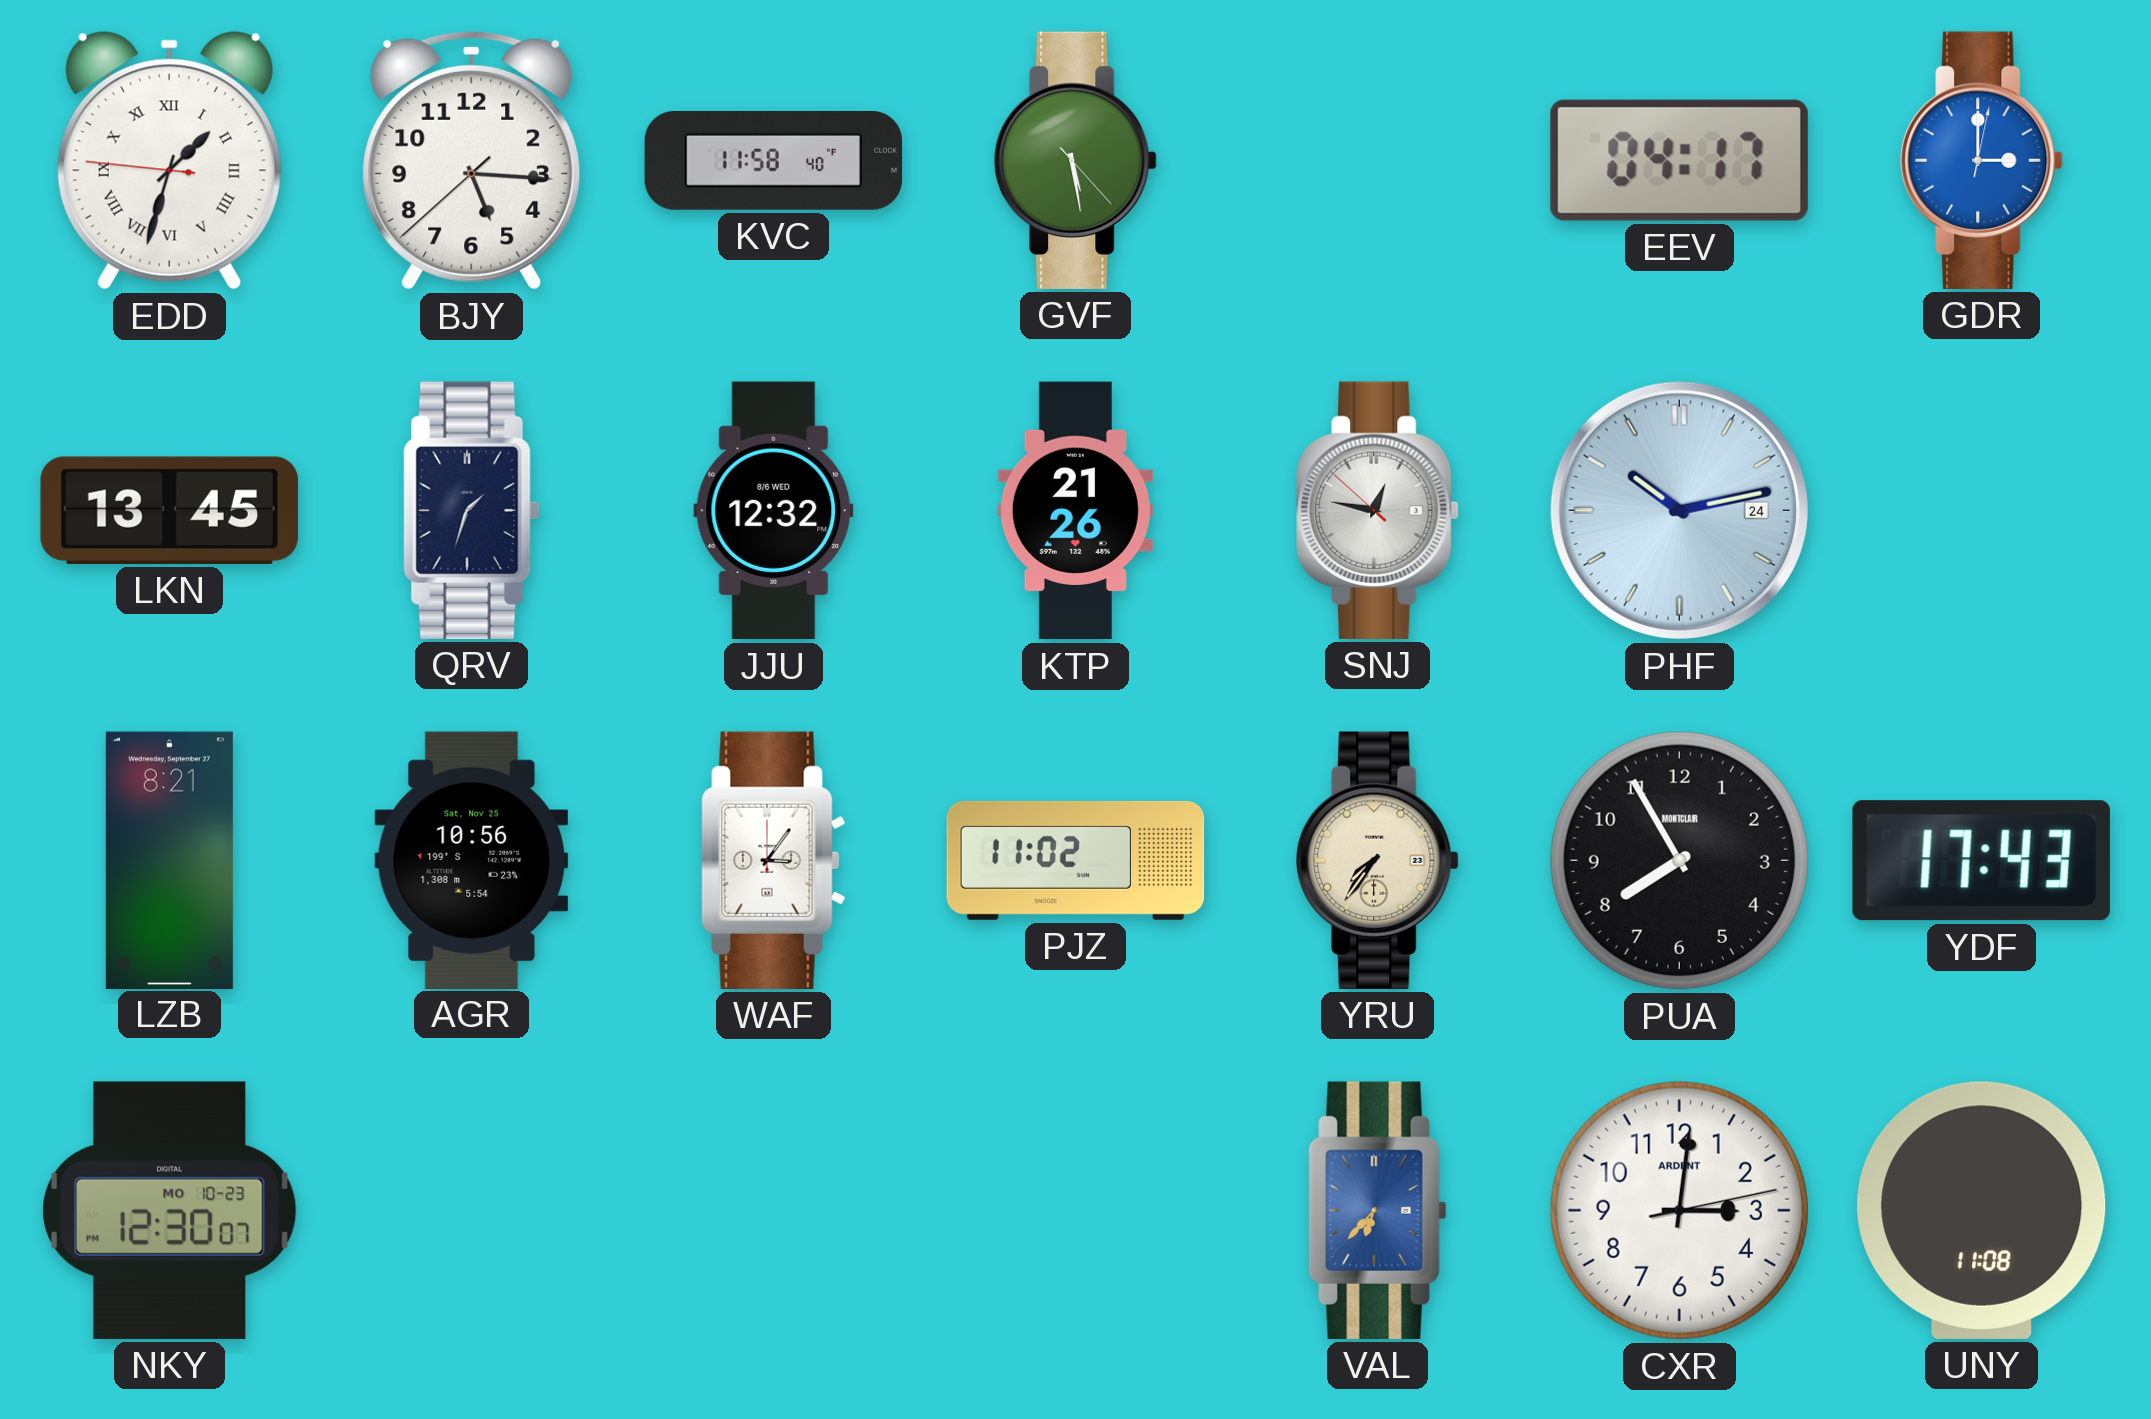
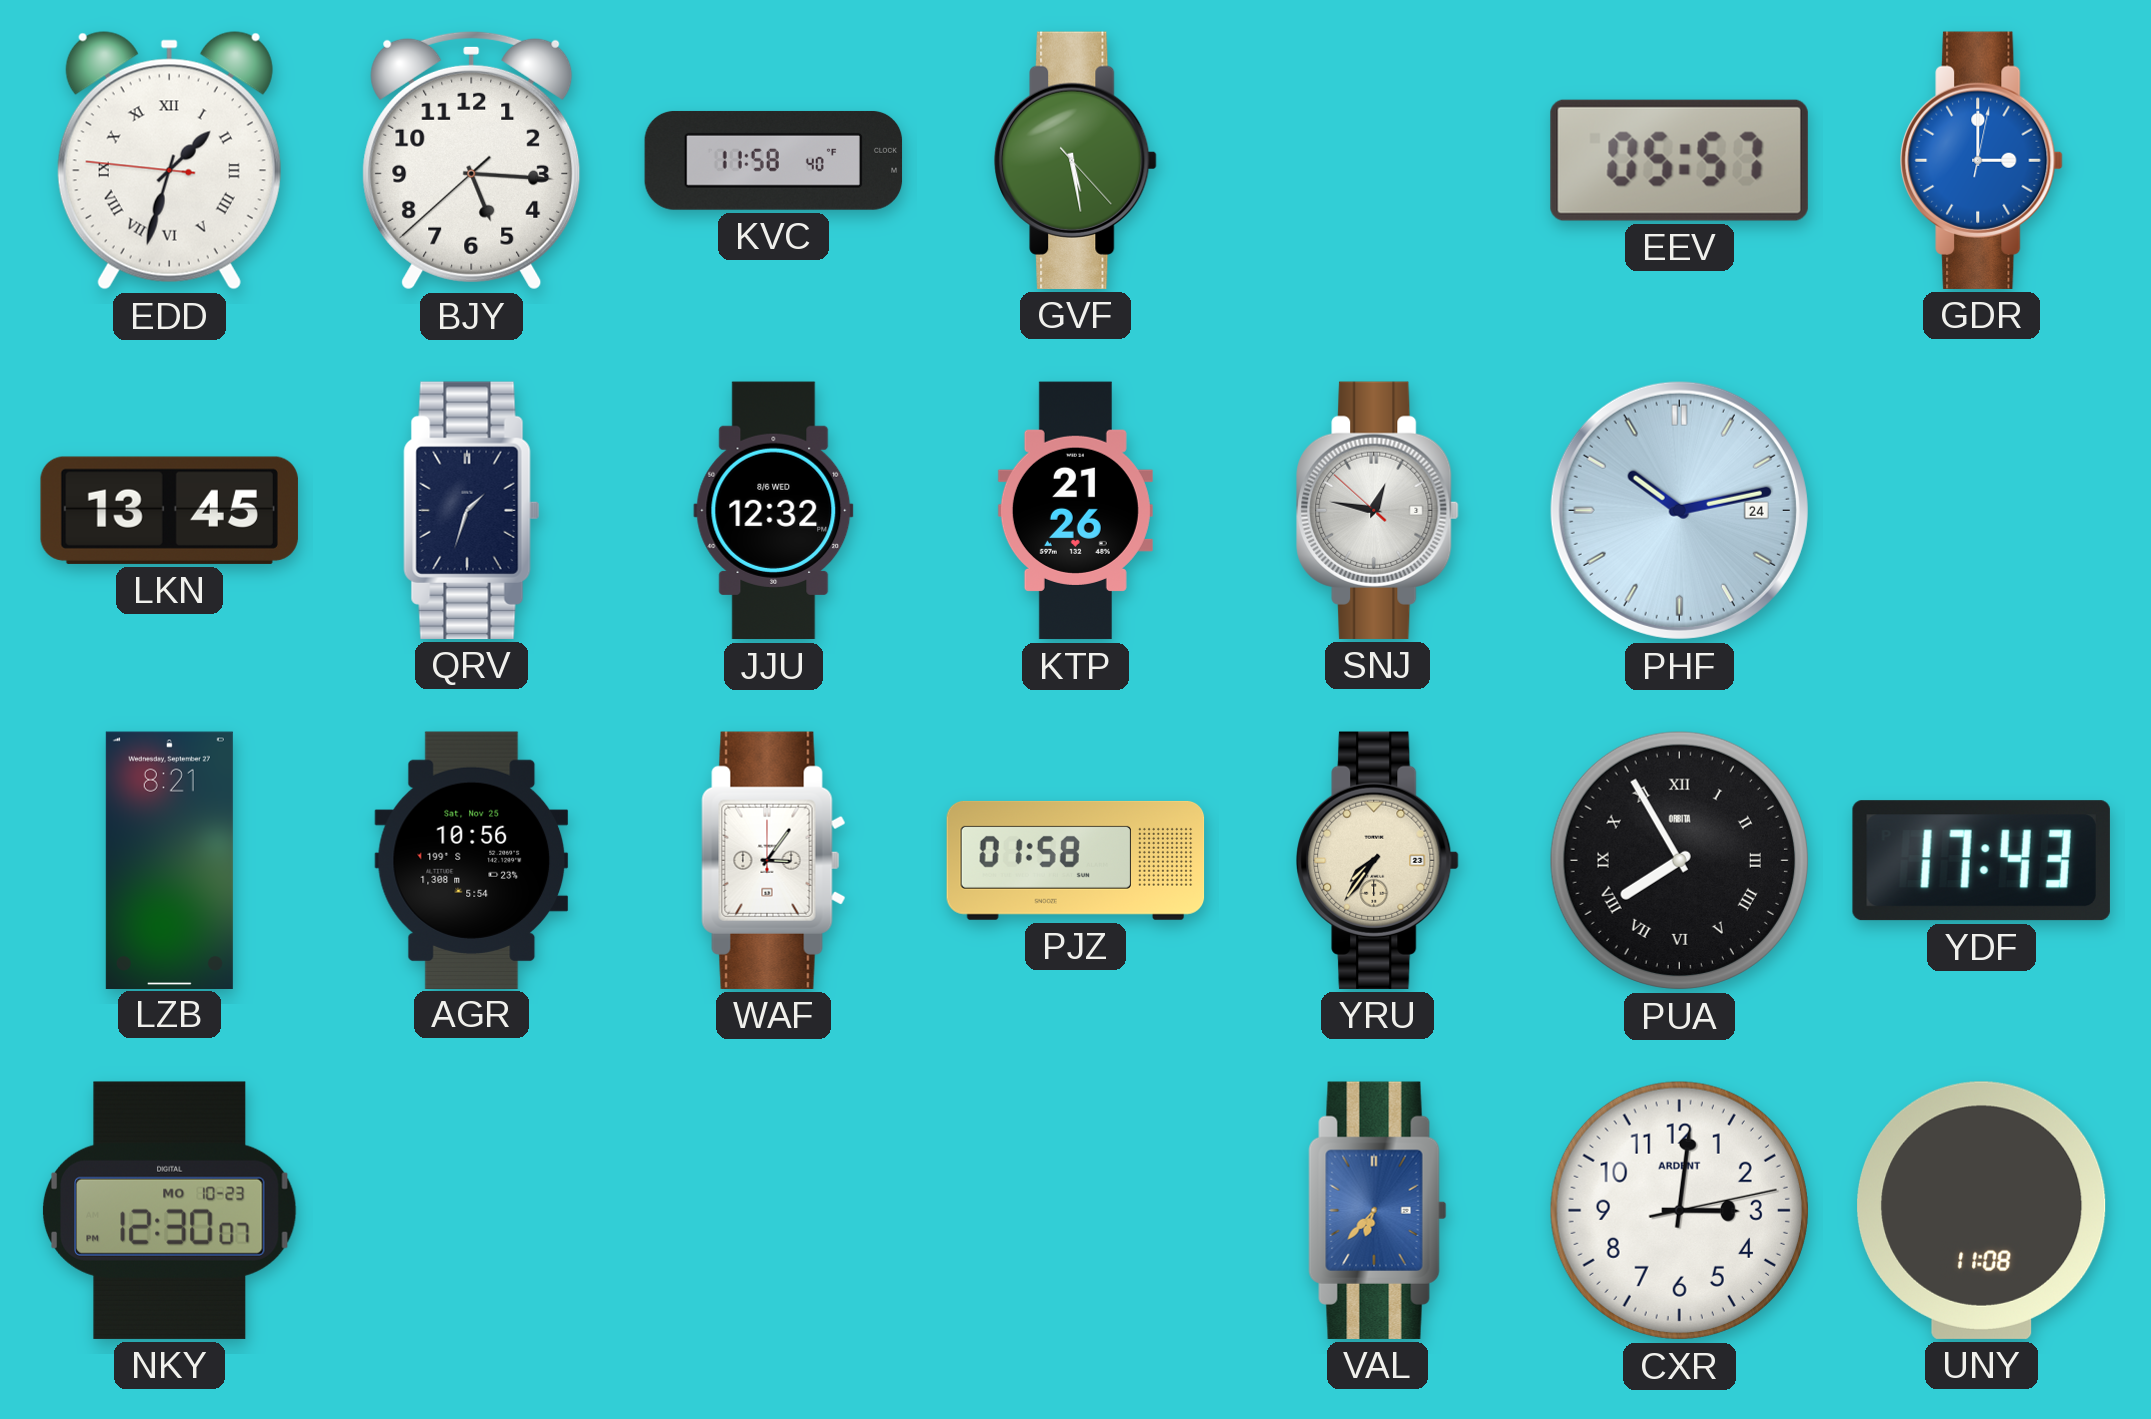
EEV: 04:17 -> 05:57
PJZ: 11:02 -> 01:58
PUA numerals: Arabic -> Roman
PUA brand: MONTCLAIR -> ORBITA
